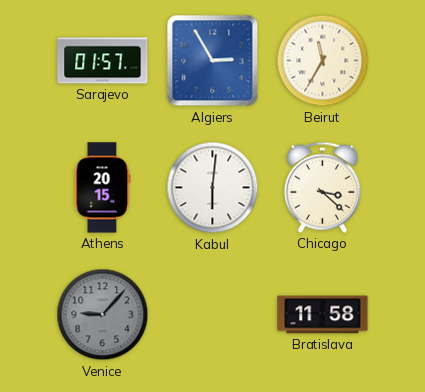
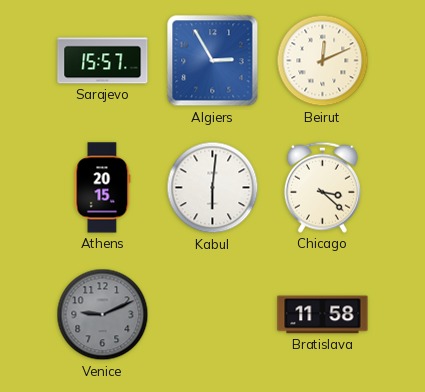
Sarajevo: 01:57 -> 15:57
Beirut: 11:35 -> 12:11
Venice: 9:07 -> 9:11
